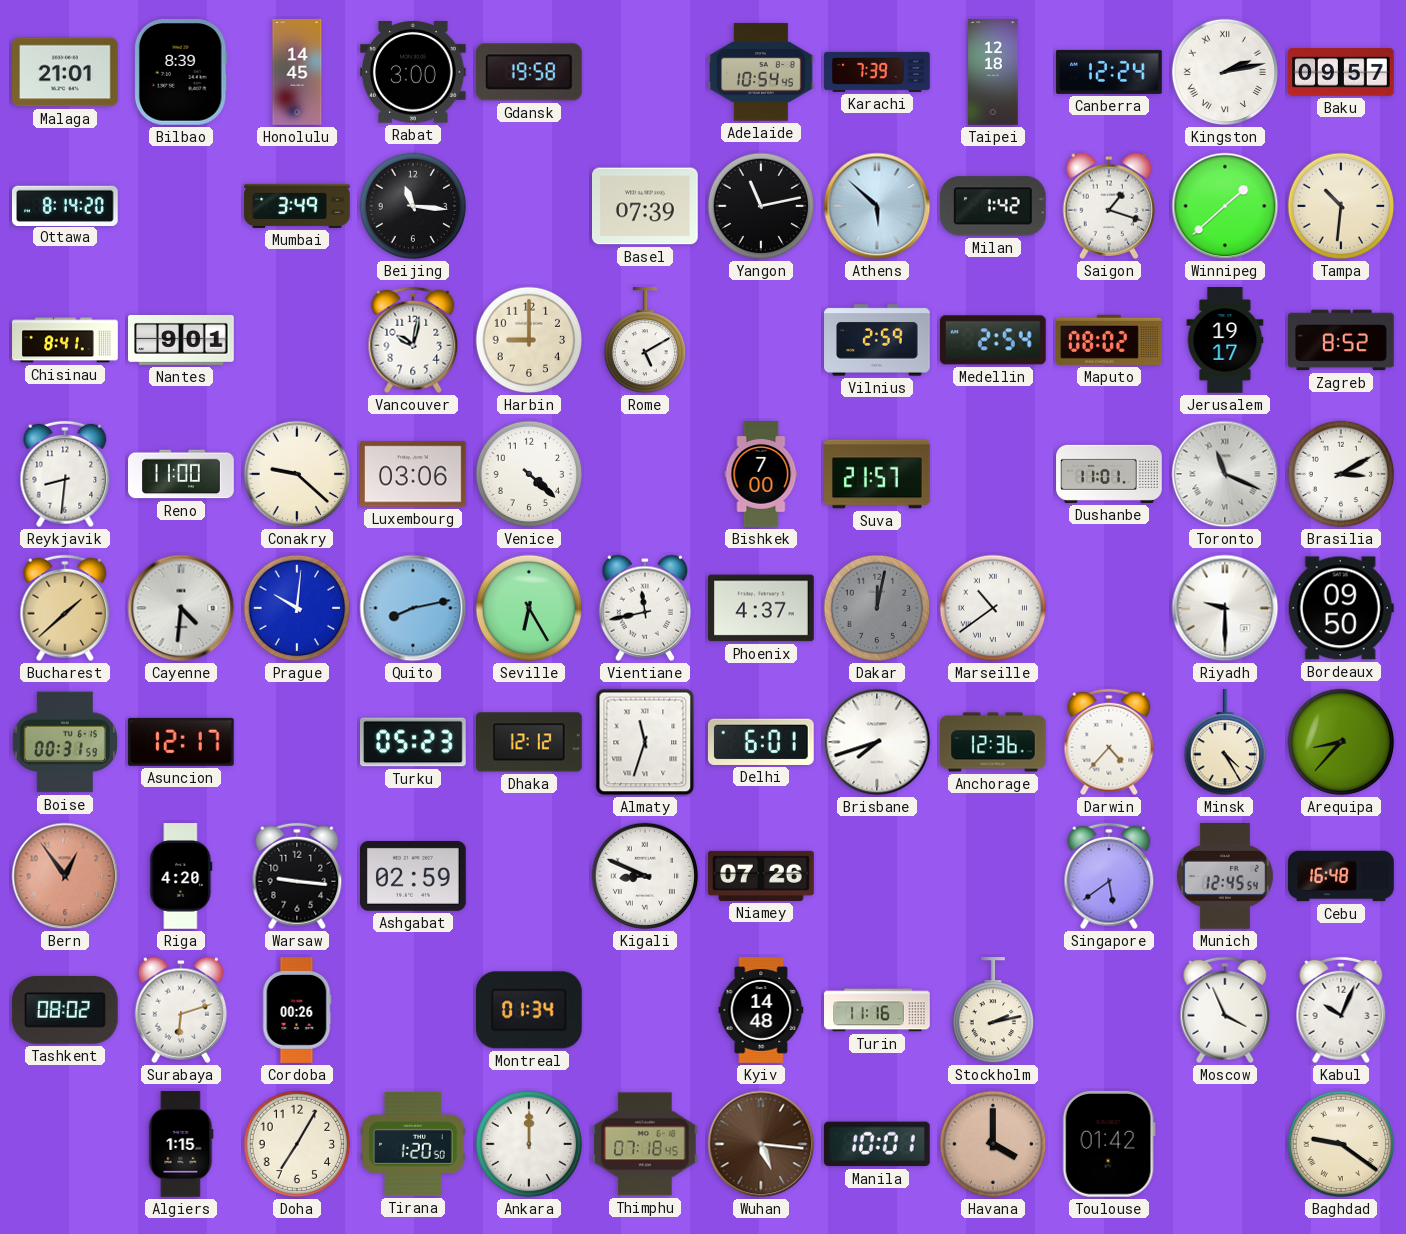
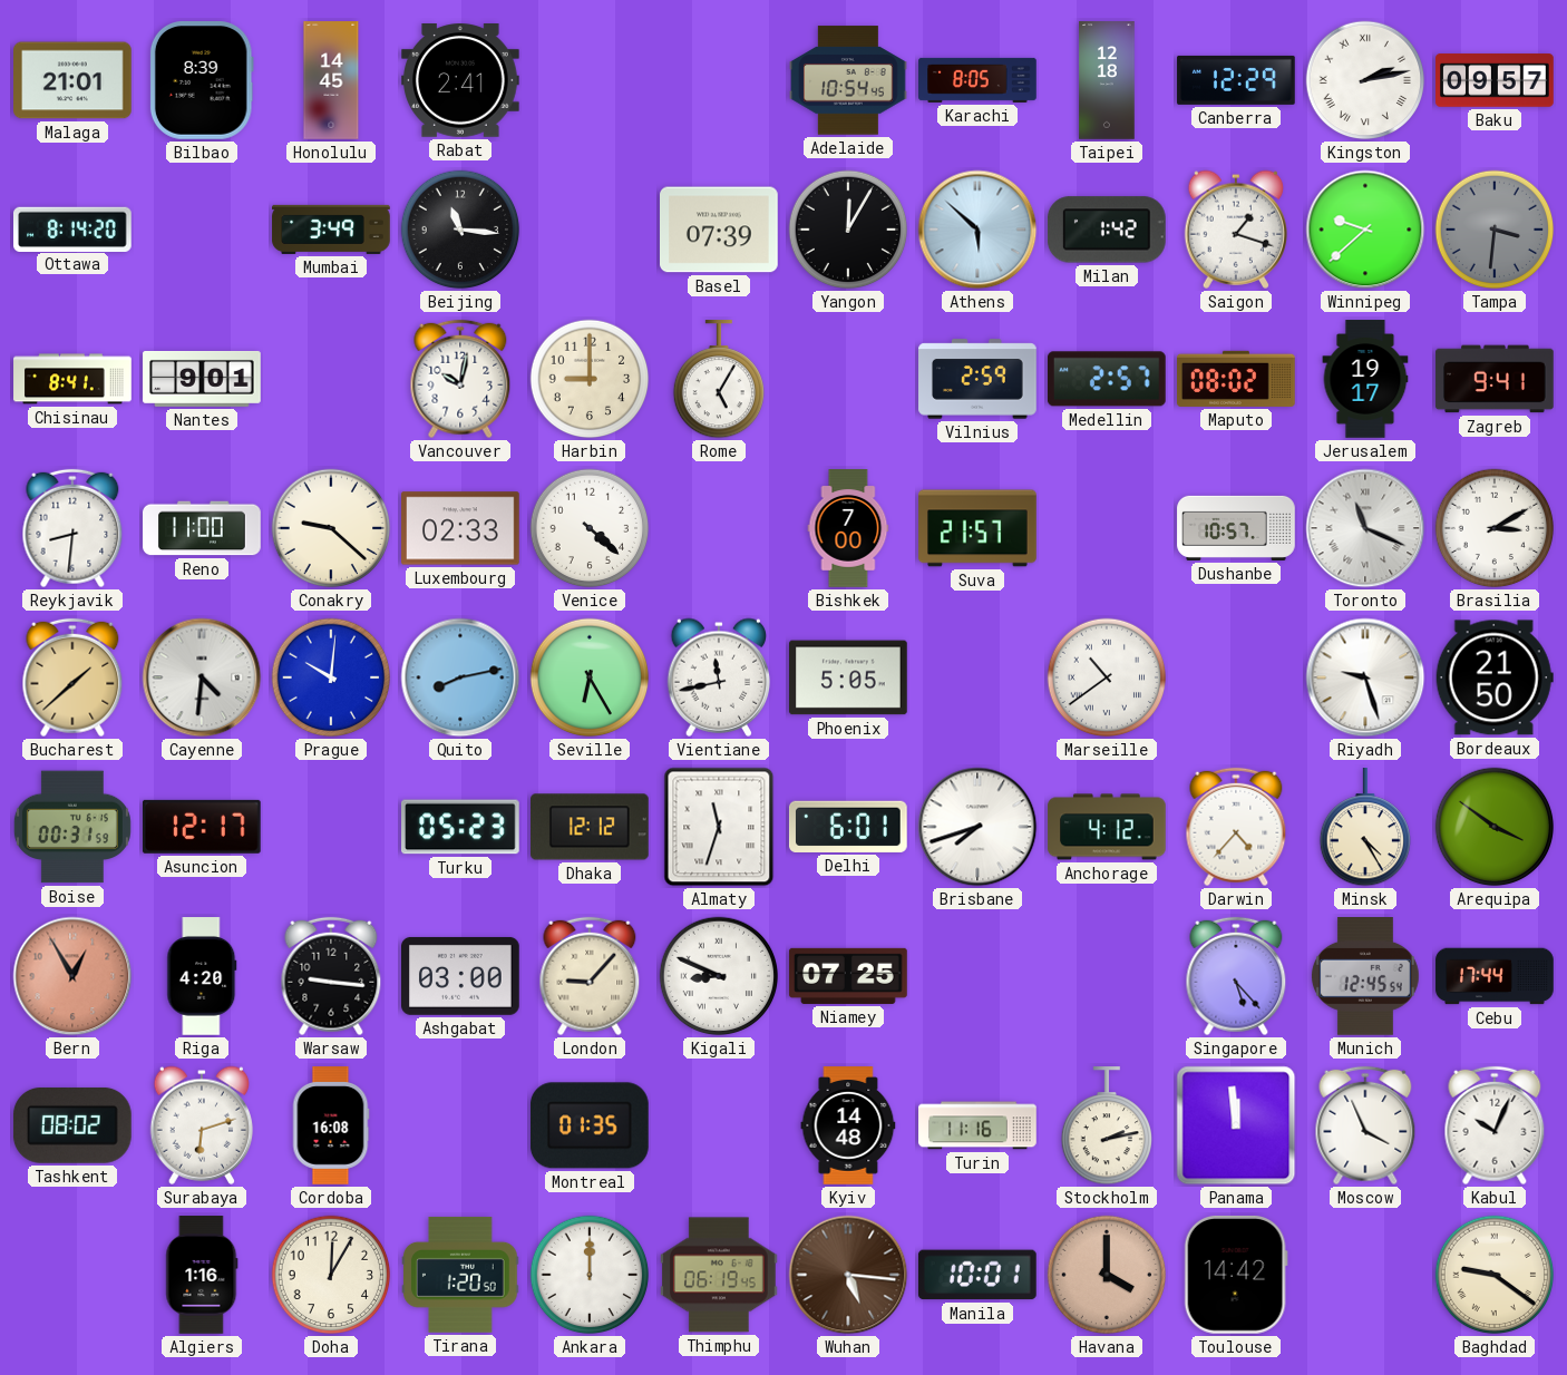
Rabat: 3:00 -> 2:41
Gdansk: 19:58 -> none
Karachi: 7:39 -> 8:05
Canberra: 12:24 -> 12:29
Yangon: 11:13 -> 12:05
Winnipeg: 1:38 -> 9:38
Tampa: 10:31 -> 3:31
Tampa dial: cream -> grey
Rome: 5:10 -> 5:05
Medellin: 2:54 -> 2:57
Zagreb: 8:52 -> 9:41
Luxembourg: 03:06 -> 02:33
Dushanbe: 11:01 -> 10:57
Phoenix: 4:37 -> 5:05
Dakar: 12:02 -> none
Riyadh: 9:30 -> 9:27
Bordeaux: 09:50 -> 21:50
Anchorage: 12:36 -> 4:12
Arequipa: 8:37 -> 3:51
Bern: 12:54 -> 12:55
Ashgabat: 02:59 -> 03:00
London: none -> 9:07
Niamey: 07:26 -> 07:25
Singapore: 5:39 -> 5:23
Cebu: 16:48 -> 17:44
Cordoba: 00:26 -> 16:08
Montreal: 01:34 -> 01:35
Panama: none -> 11:59
Algiers: 1:15 -> 1:16
Doha: 7:05 -> 12:05
Thimphu: 07:18 -> 06:19
Toulouse: 01:42 -> 14:42
